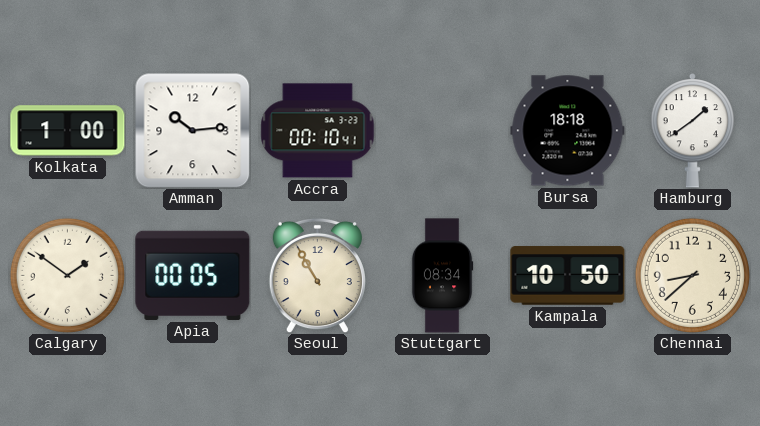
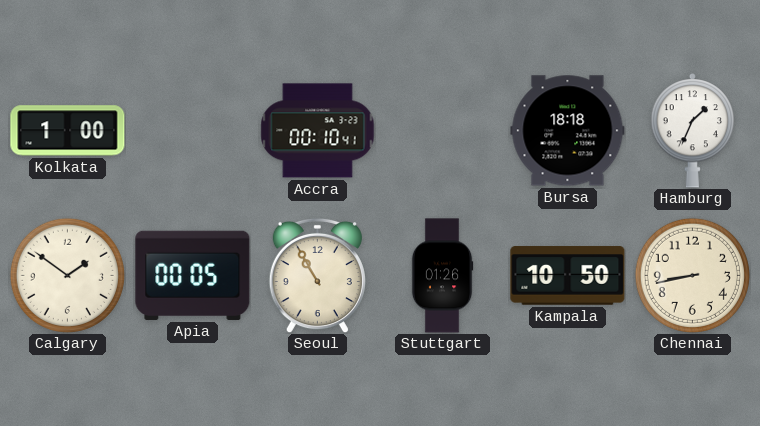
Amman: 10:14 -> none
Hamburg: 1:39 -> 1:34
Stuttgart: 08:34 -> 01:26
Chennai: 8:38 -> 8:43
